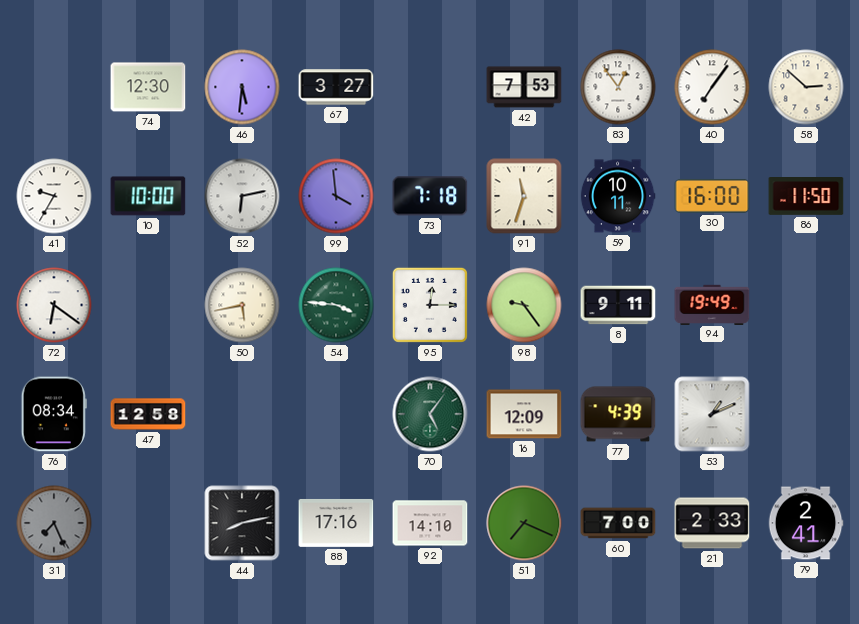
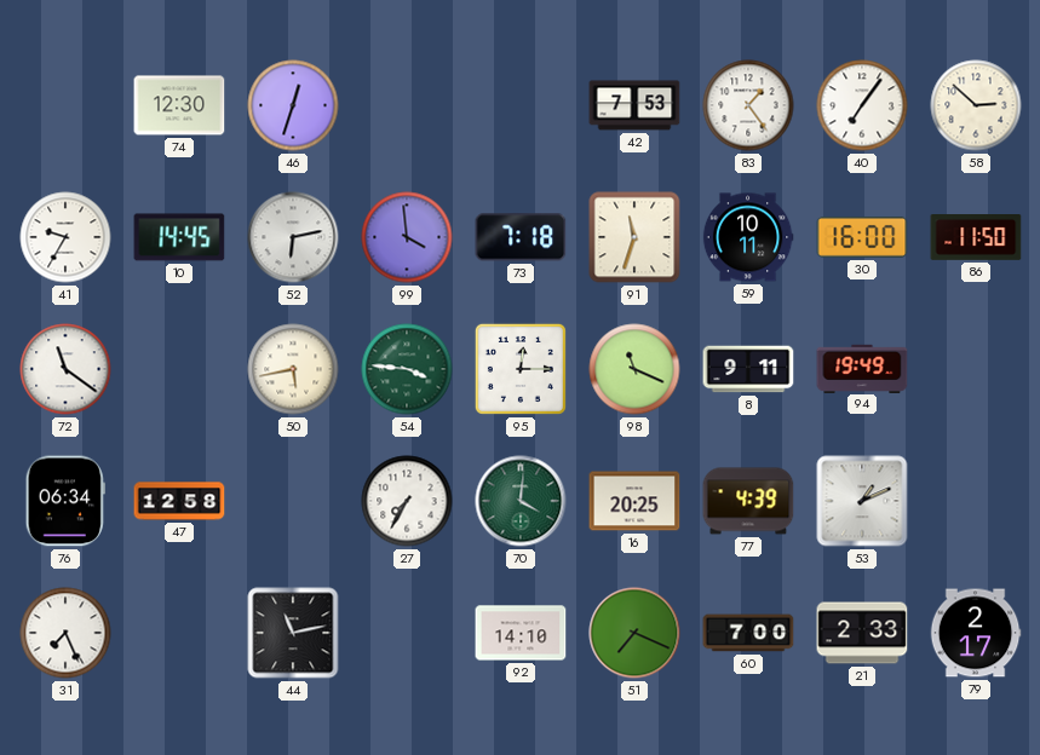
46: 5:31 -> 12:33
67: 3:27 -> none
83: 12:54 -> 1:24
10: 10:00 -> 14:45
72: 6:21 -> 11:21
98: 9:24 -> 11:19
76: 08:34 -> 06:34
27: none -> 7:35
70: 5:06 -> 4:01
16: 12:09 -> 20:25
31 dial: grey -> white
44: 8:13 -> 11:13
88: 17:16 -> none
79: 2:41 -> 2:17
